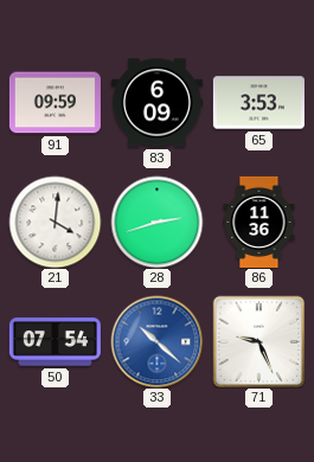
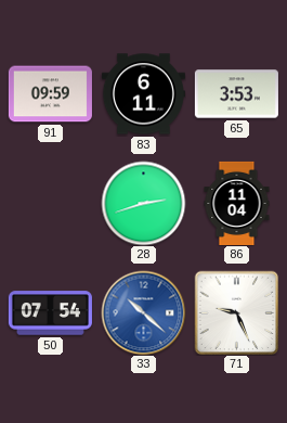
83: 6:09 -> 6:11
21: 4:01 -> none
86: 11:36 -> 11:04
